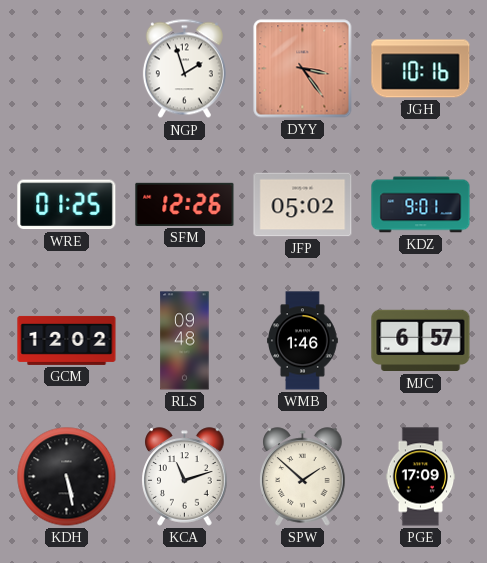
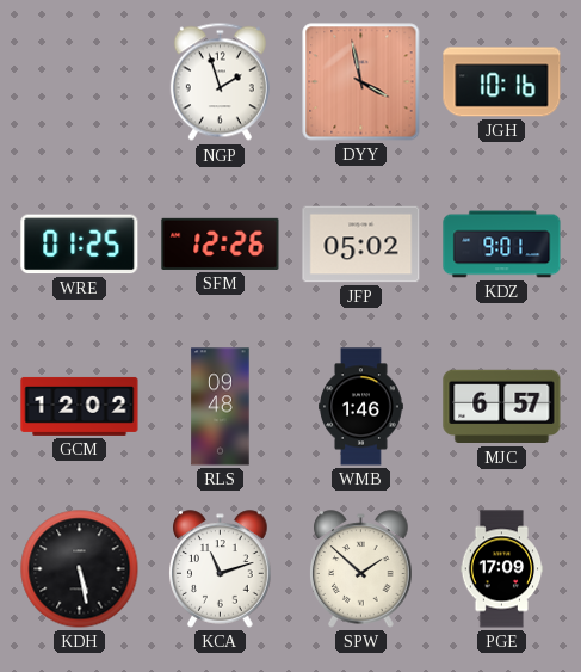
DYY: 3:24 -> 3:58
